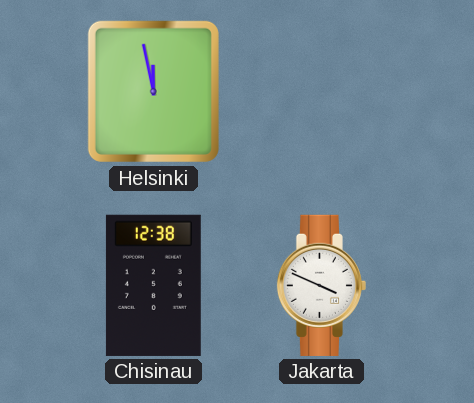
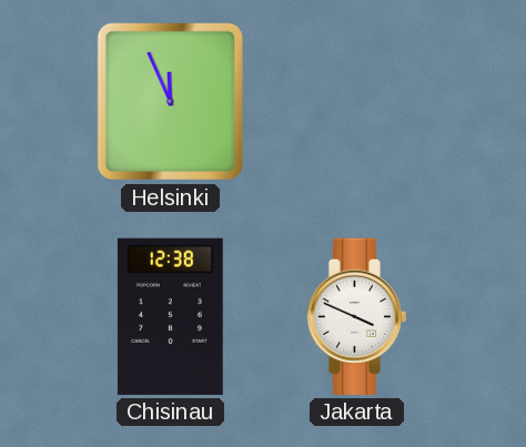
Helsinki: 11:58 -> 11:56
